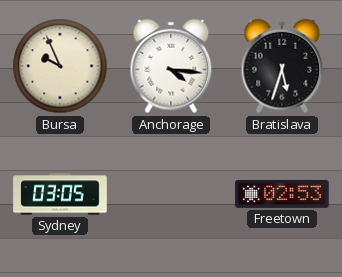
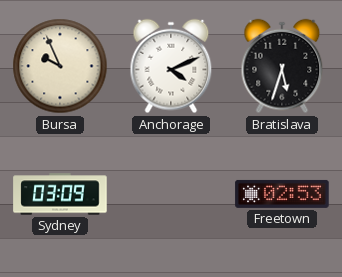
Anchorage: 4:16 -> 4:11
Sydney: 03:05 -> 03:09
